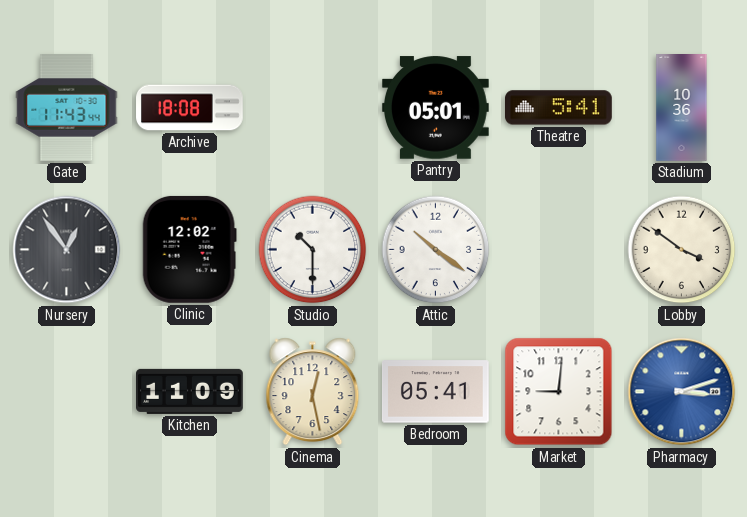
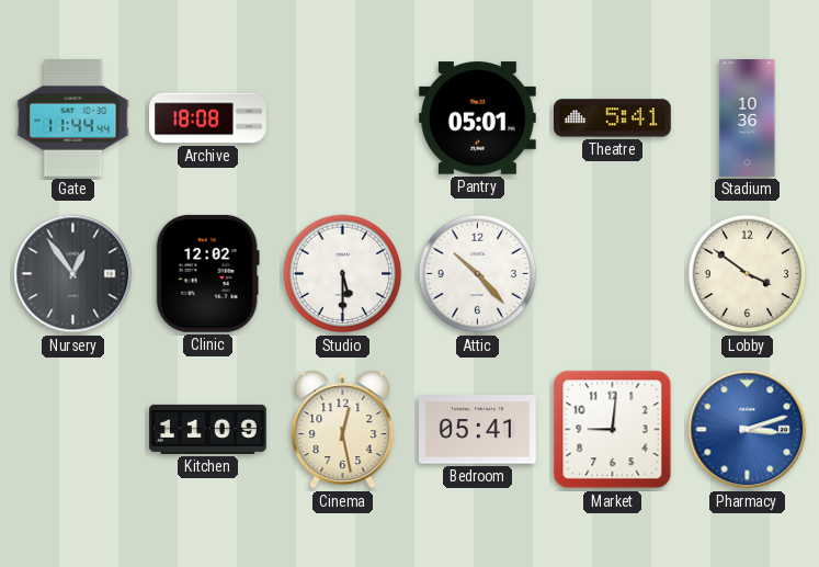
Gate: 11:43 -> 11:44
Studio: 10:30 -> 5:30
Attic: 10:21 -> 10:23
